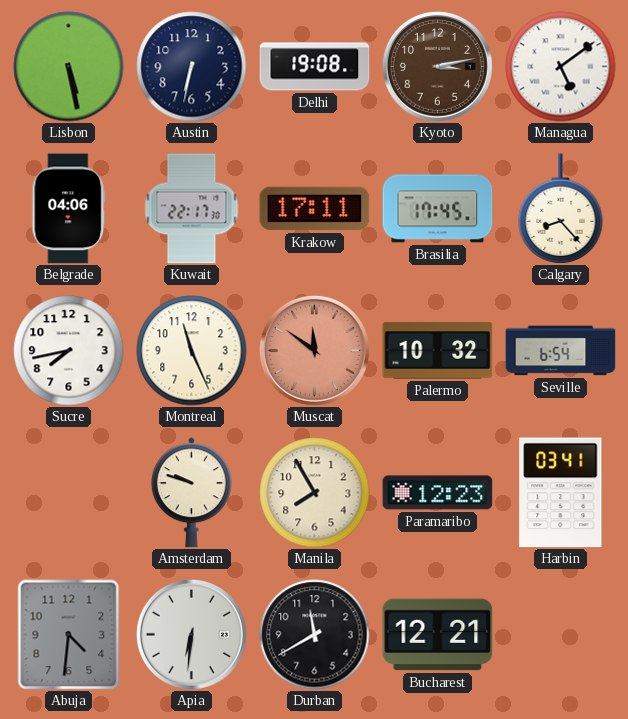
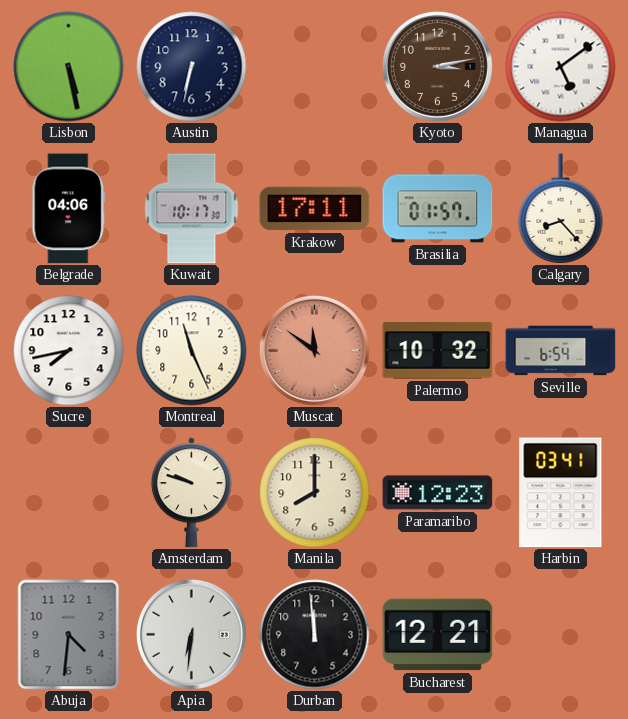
Delhi: 19:08 -> none
Kuwait: 22:17 -> 10:17
Brasilia: 17:45 -> 01:57
Manila: 7:55 -> 8:00
Durban: 11:40 -> 11:59
